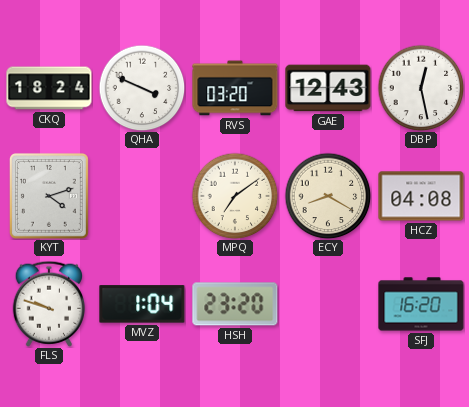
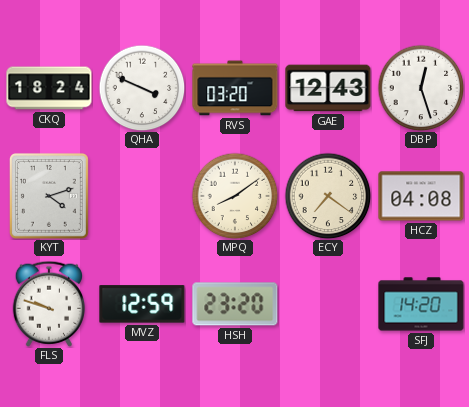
DBP: 12:28 -> 12:27
MPQ: 7:09 -> 8:09
ECY: 8:20 -> 7:21
MVZ: 1:04 -> 12:59
SFJ: 16:20 -> 14:20
